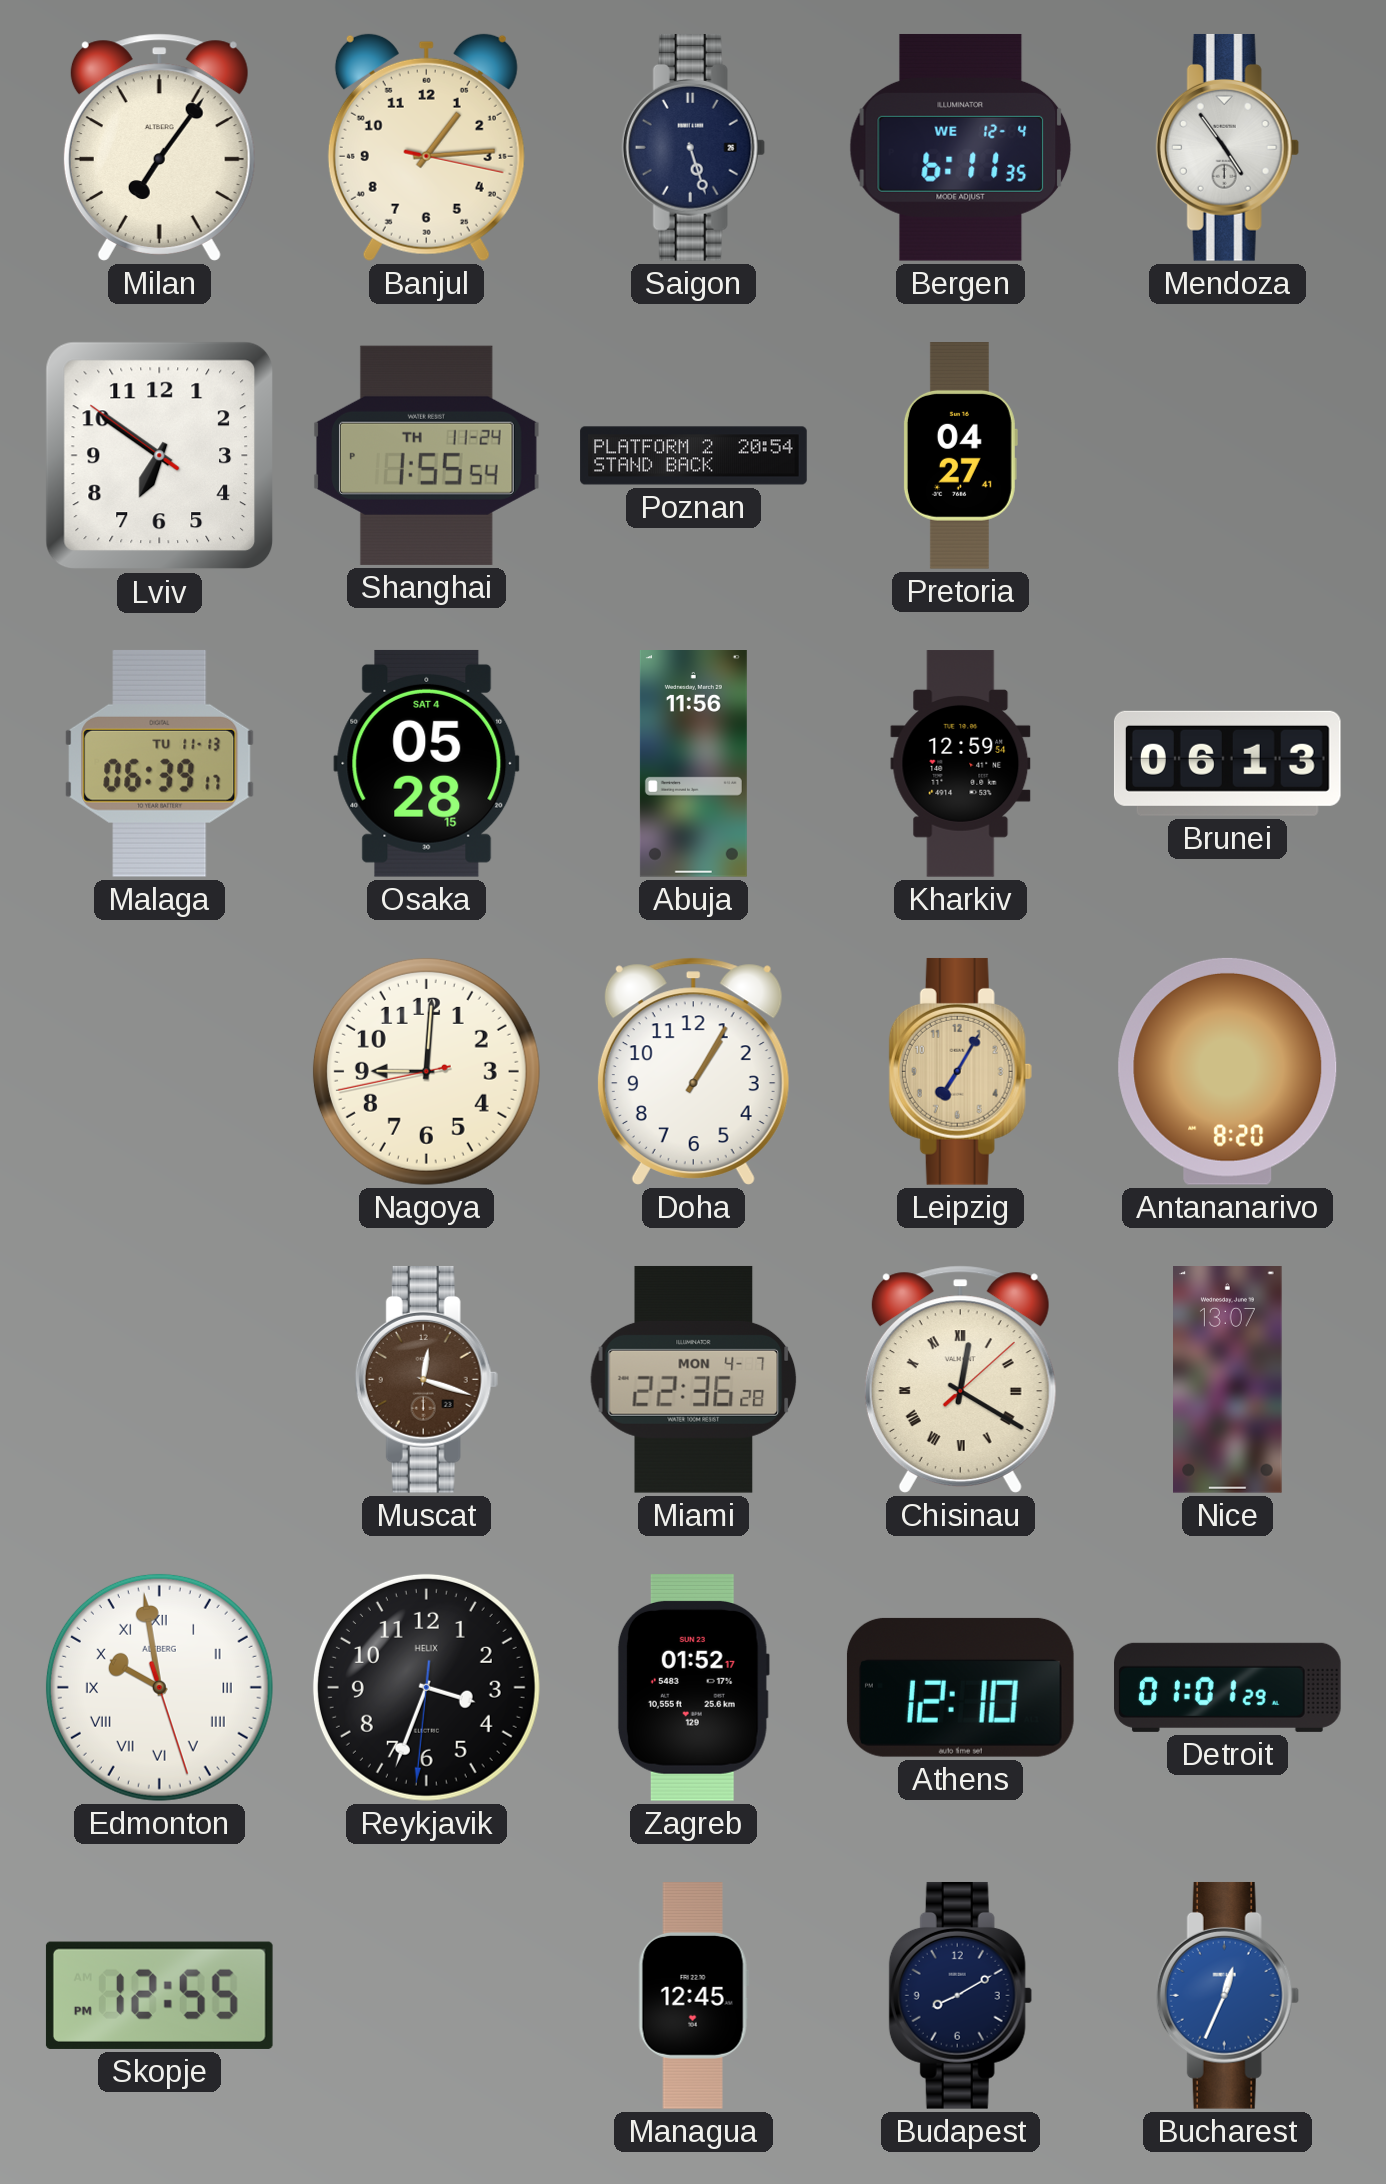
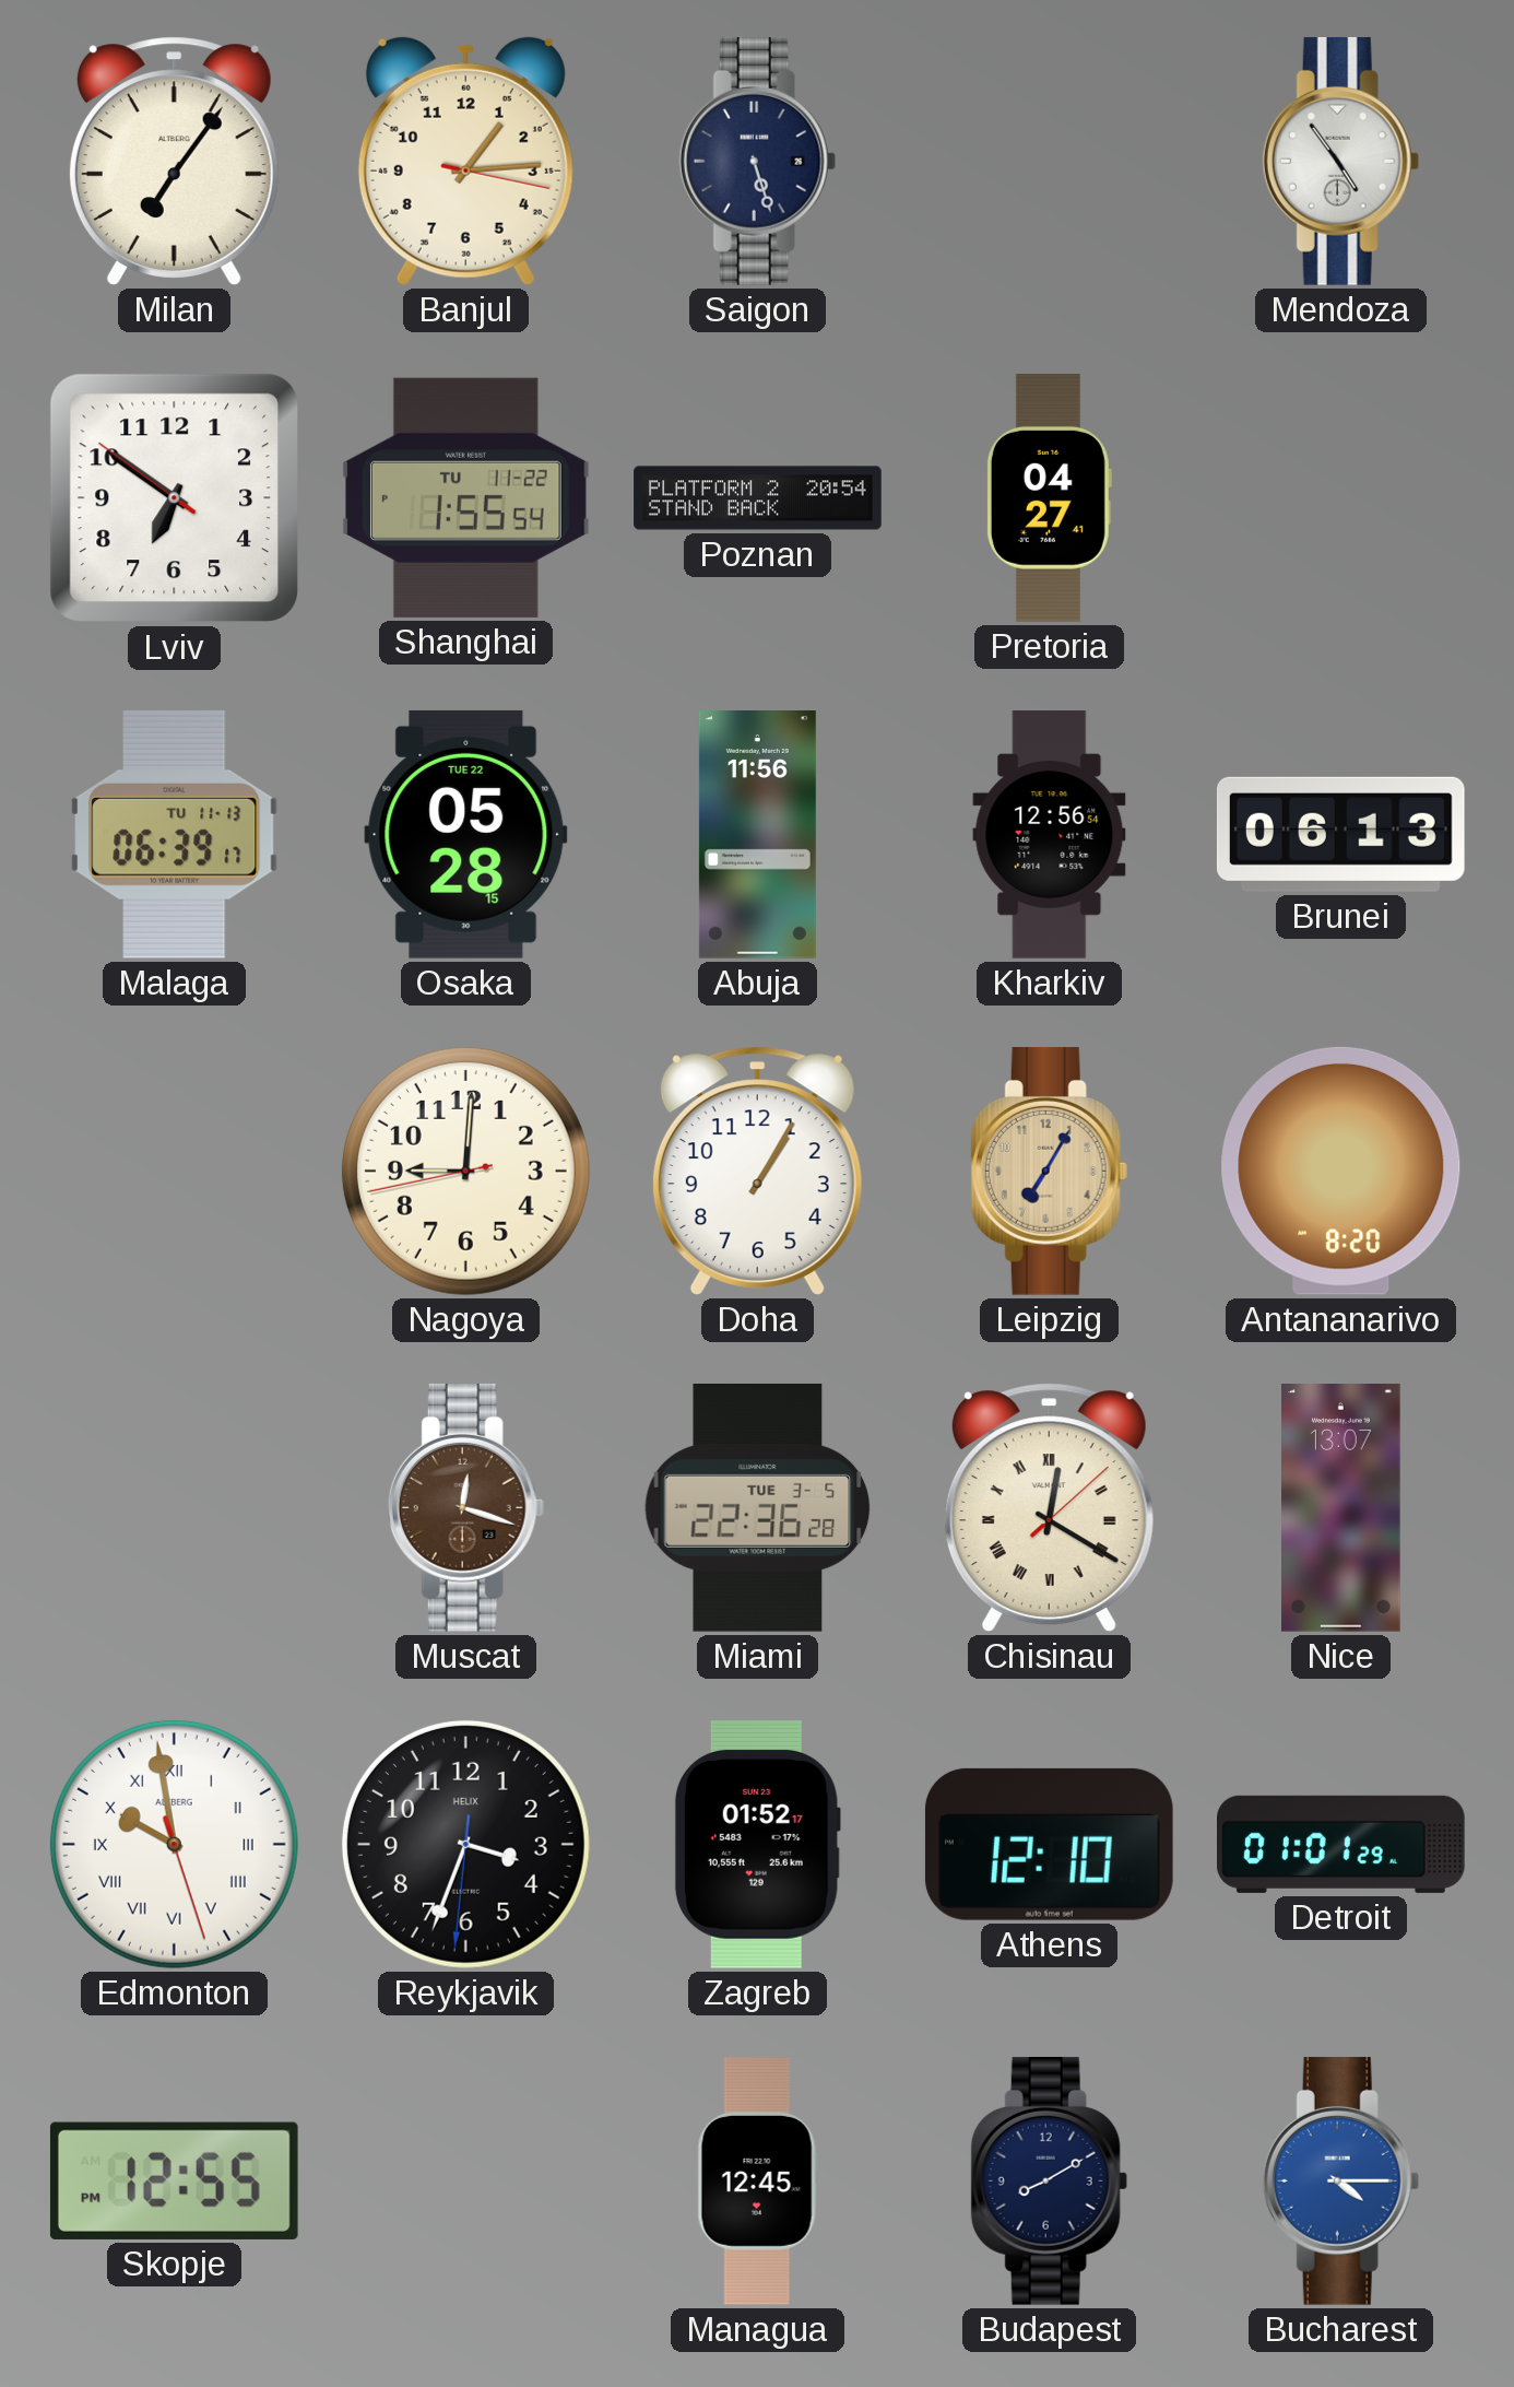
Bergen: 6:11 -> none
Shanghai date: TH 11-24 -> TU 11-22
Osaka date: SAT 4 -> TUE 22
Kharkiv: 12:59 -> 12:56
Miami date: MON 4-7 -> TUE 3-5
Bucharest: 12:34 -> 4:15
